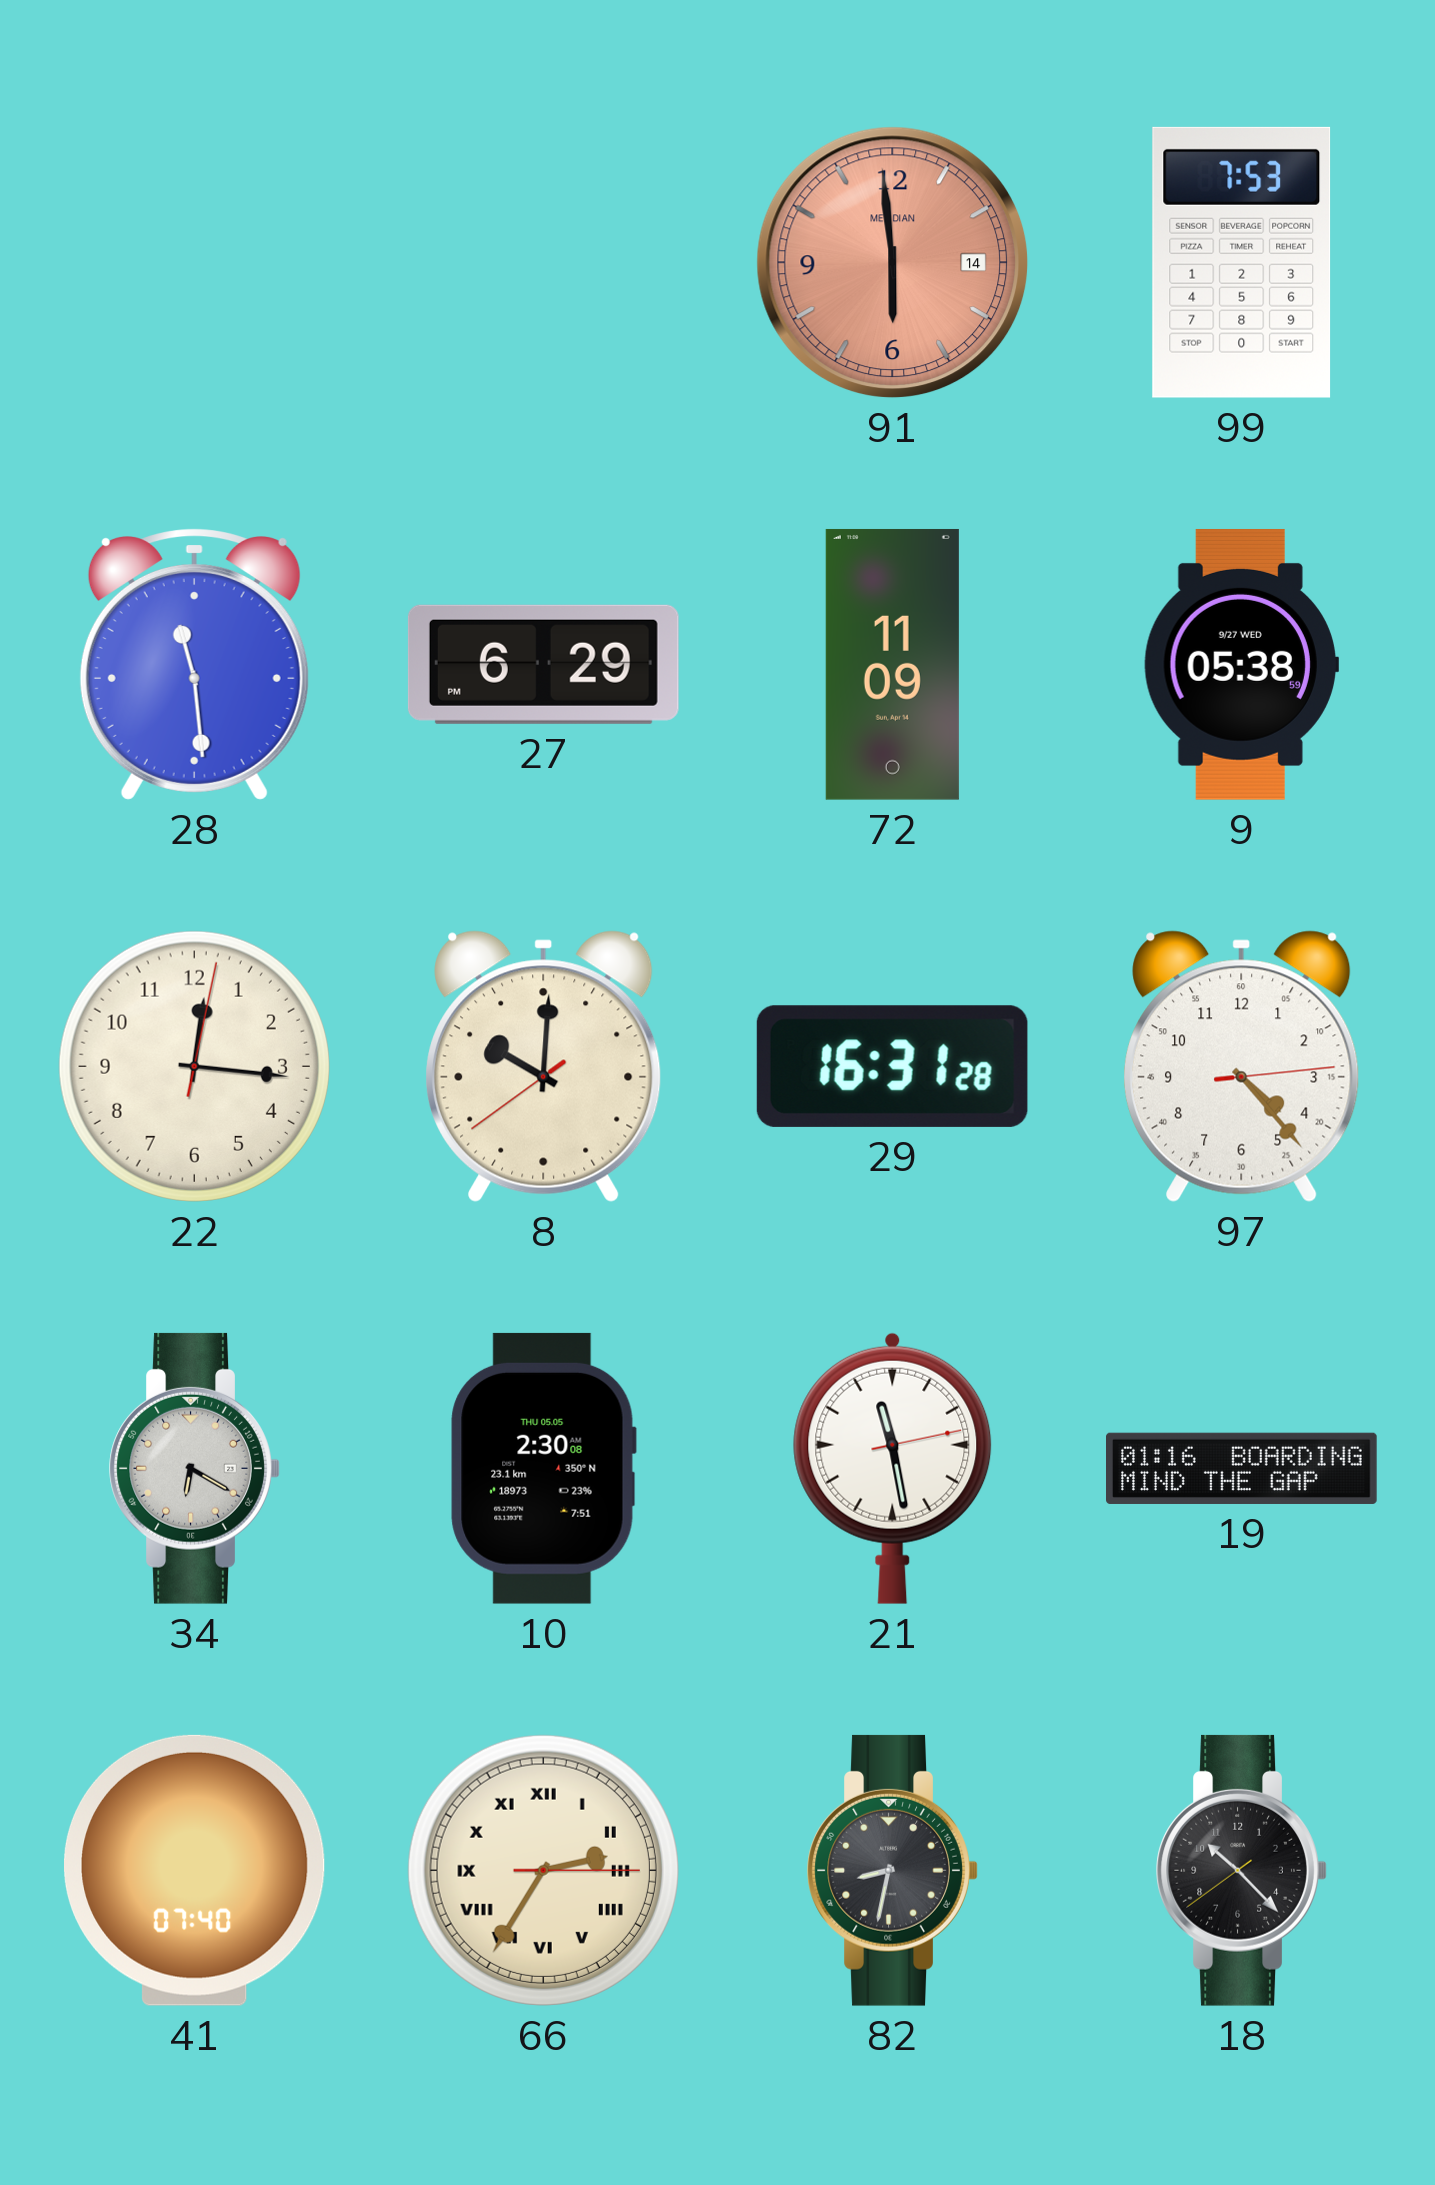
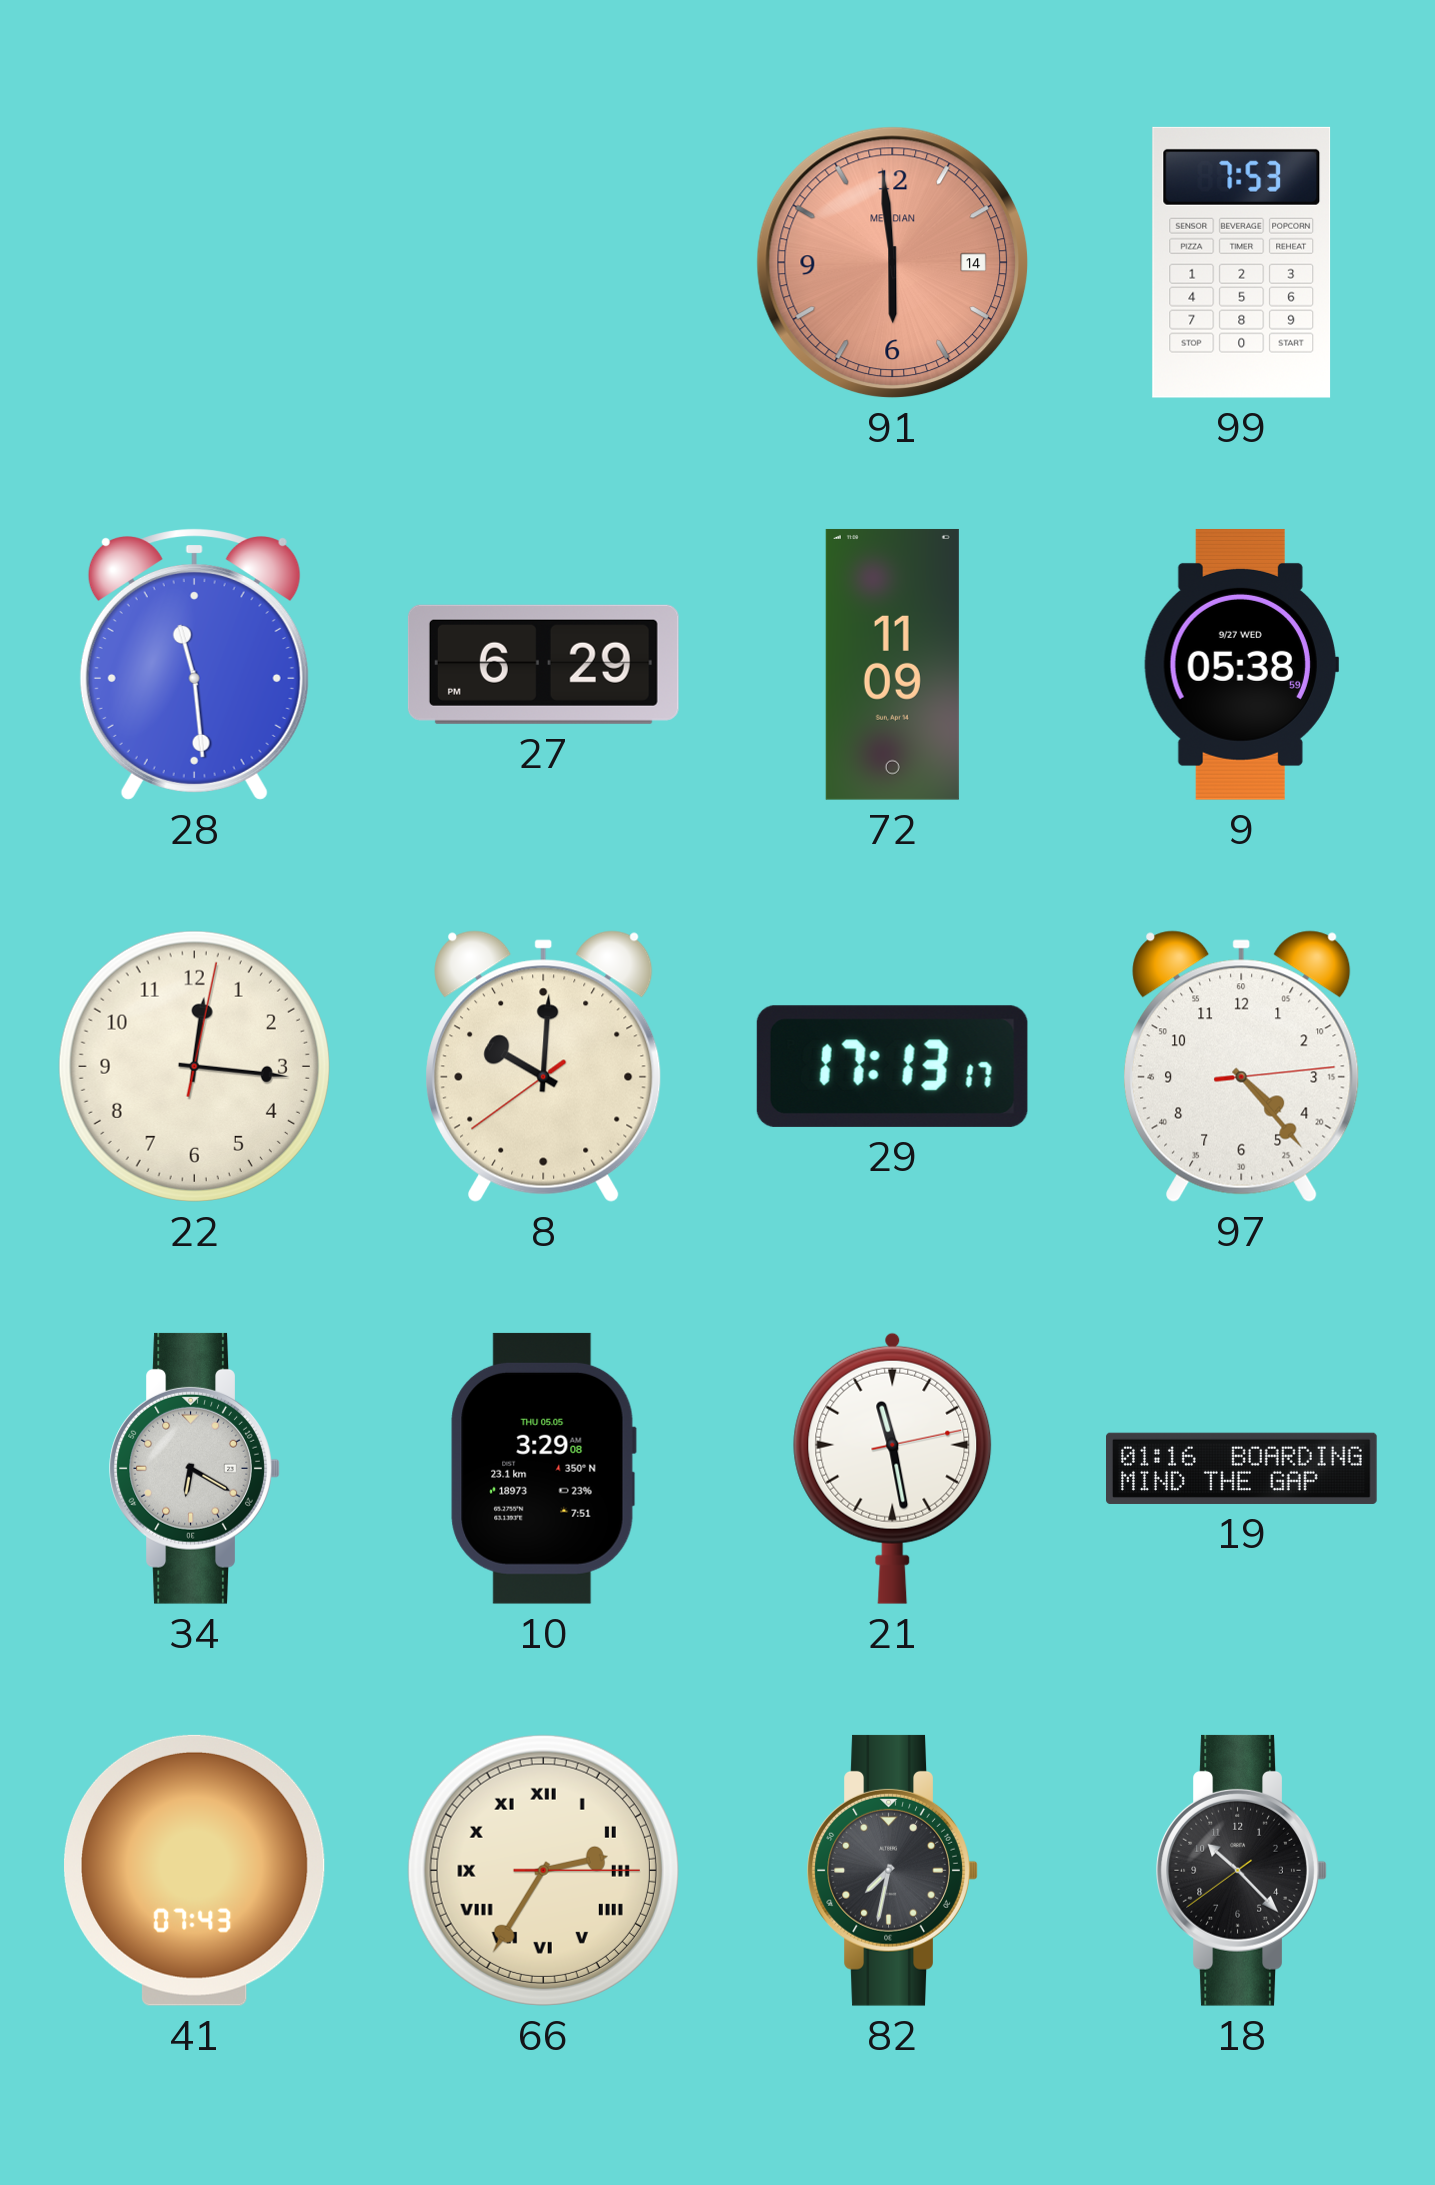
29: 16:31 -> 17:13
10: 2:30 -> 3:29
41: 07:40 -> 07:43
82: 8:32 -> 7:32
